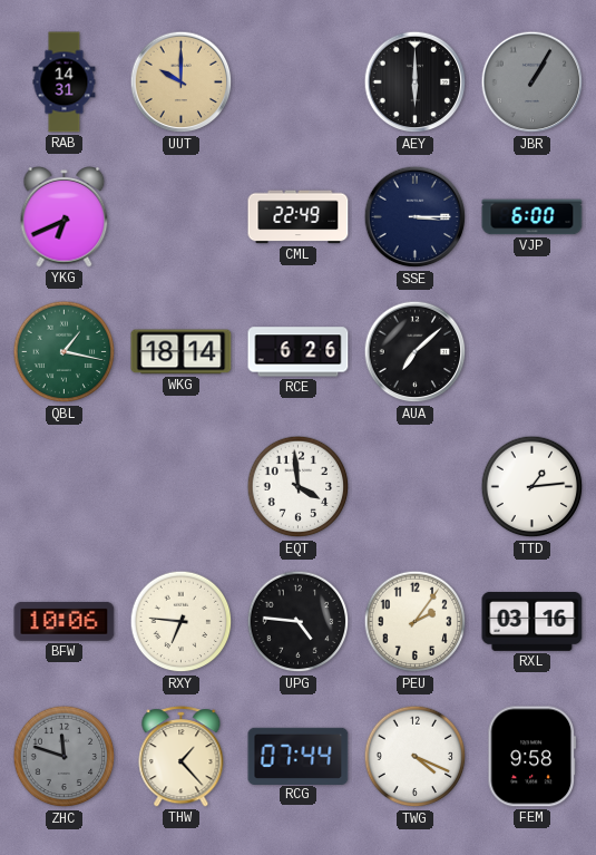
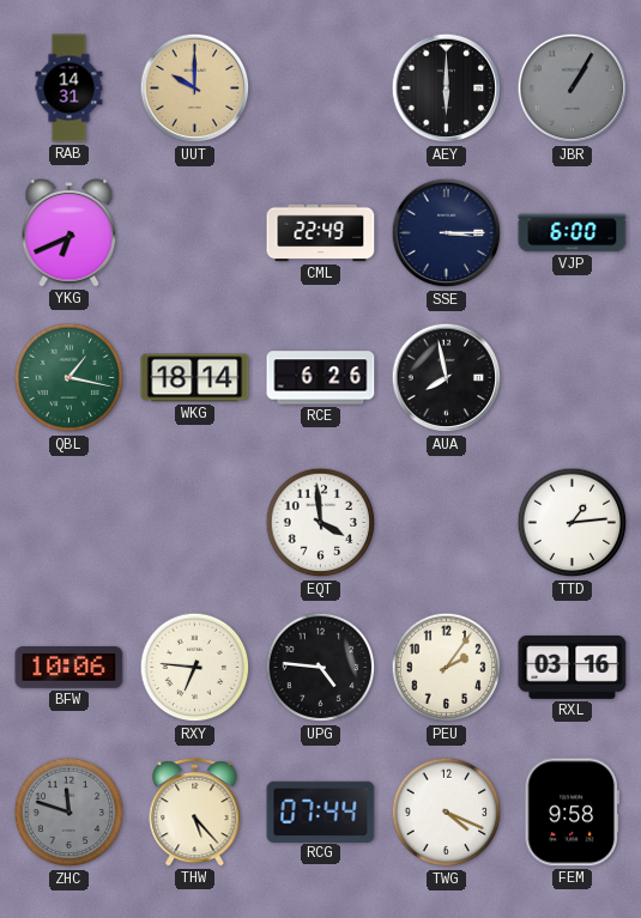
AUA: 7:08 -> 7:58
THW: 1:23 -> 5:23
